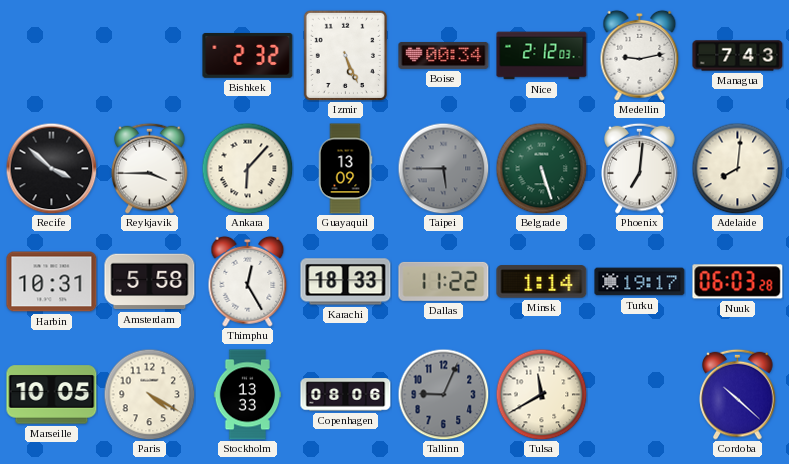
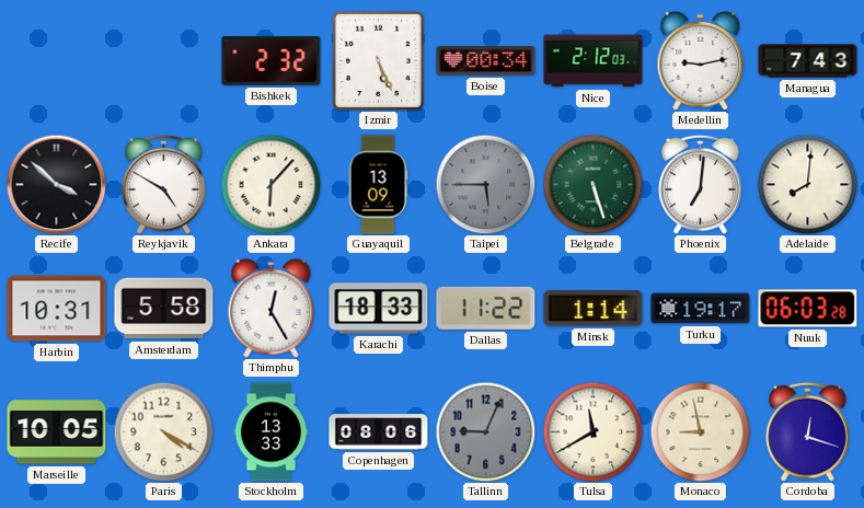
Reykjavik: 3:45 -> 4:50
Monaco: none -> 8:58
Cordoba: 10:22 -> 12:18
